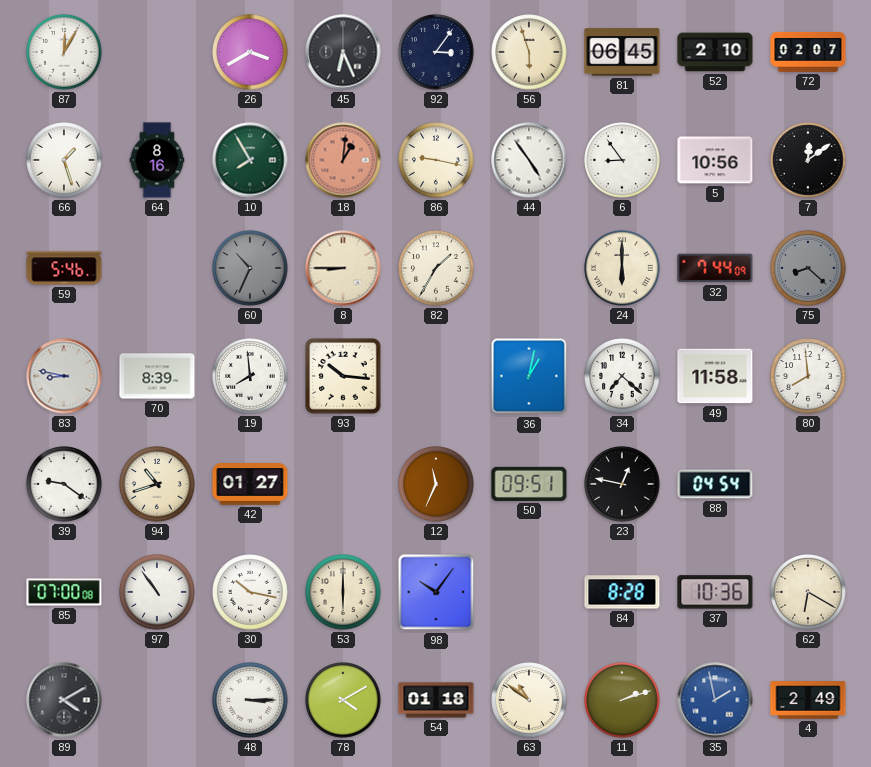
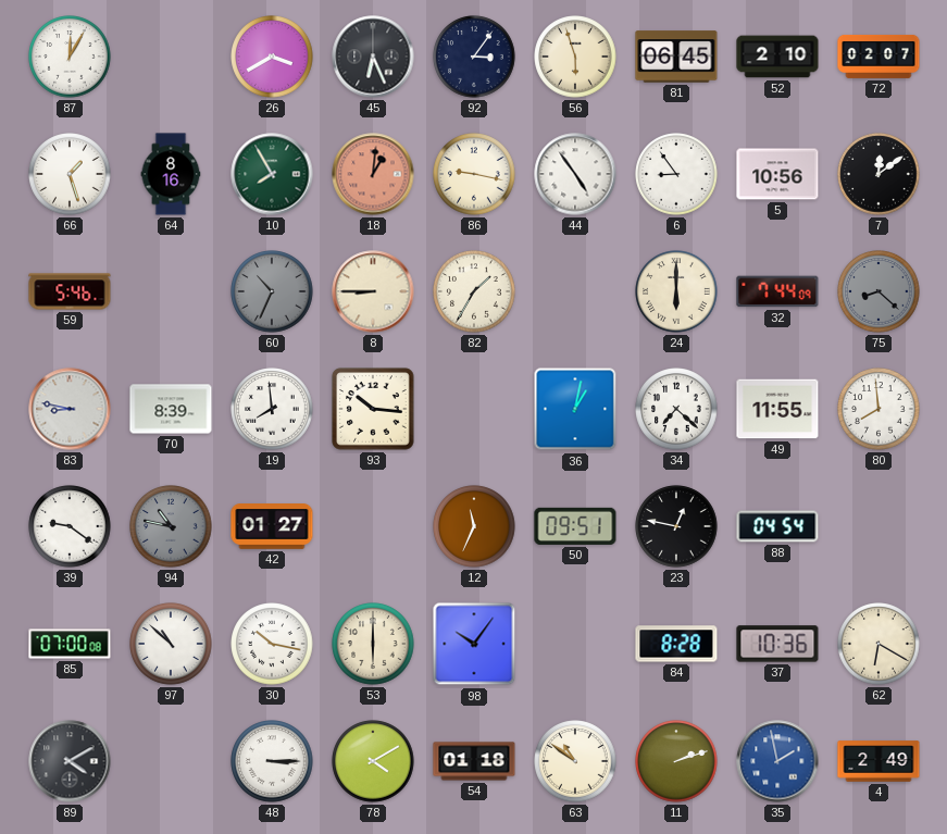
49: 11:58 -> 11:55
94: 10:42 -> 10:47
94 dial: cream -> grey
97: 10:54 -> 10:52
